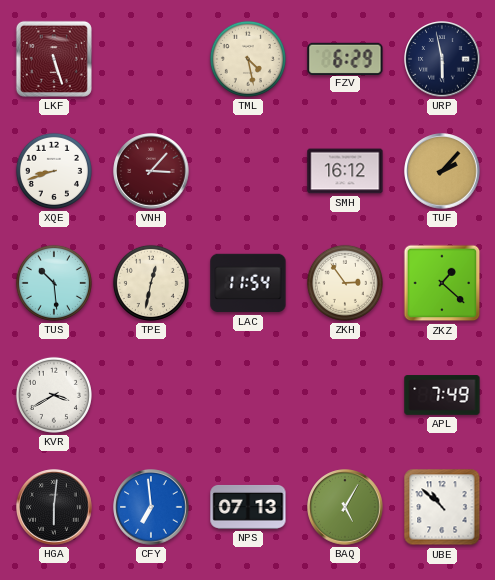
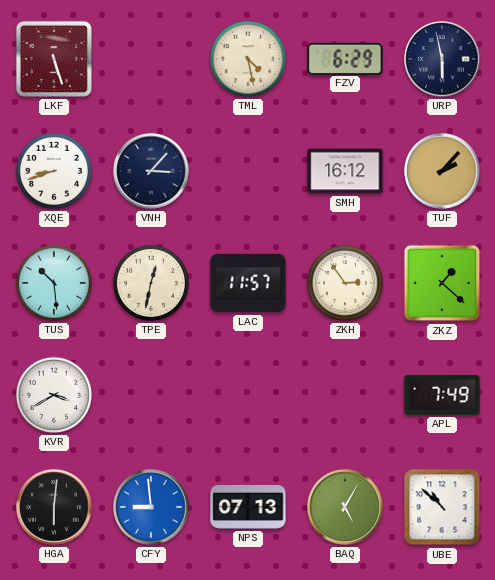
VNH dial: burgundy -> navy
LAC: 11:54 -> 11:57
CFY: 6:59 -> 8:59
